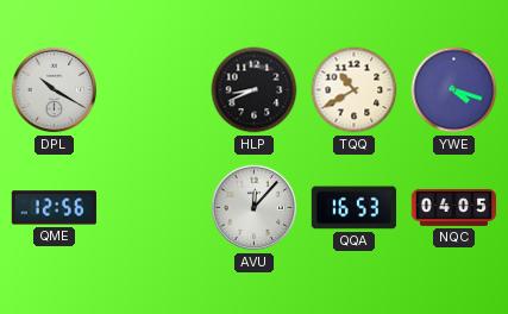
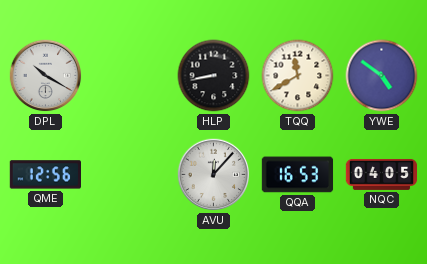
HLP: 8:41 -> 8:43
TQQ: 10:40 -> 11:40
YWE: 4:18 -> 4:51
